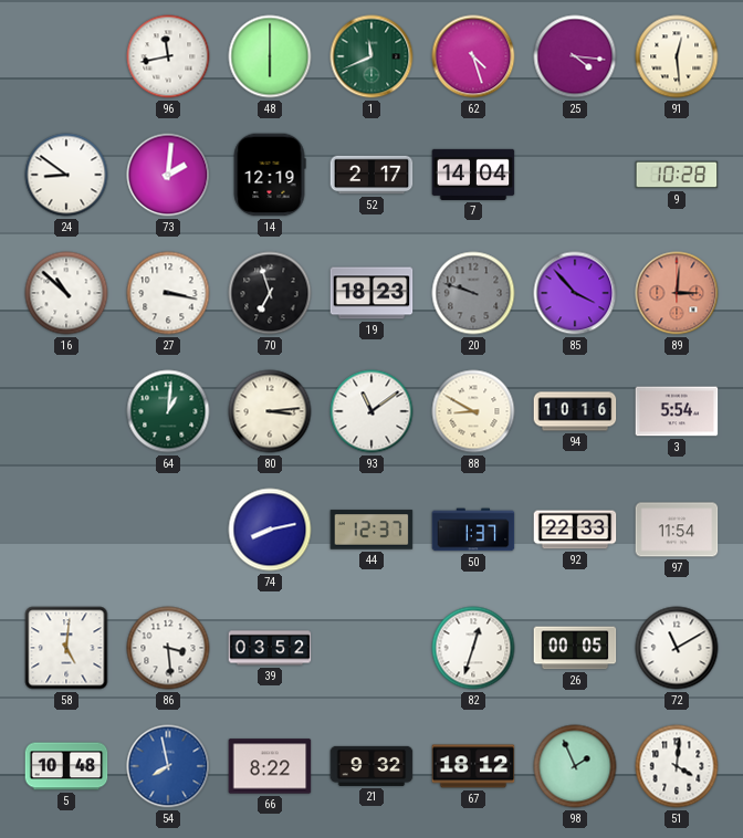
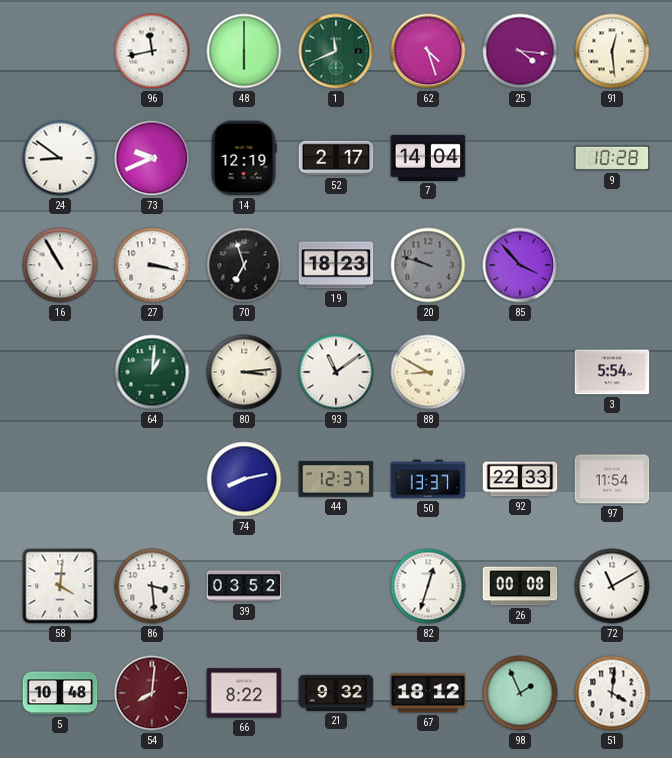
73: 2:01 -> 9:41
16: 10:52 -> 10:55
89: 3:01 -> none
94: 10:16 -> none
50: 1:37 -> 13:37
58: 5:01 -> 4:01
26: 00:05 -> 00:08
54: 7:58 -> 8:01
54 dial: blue -> burgundy
